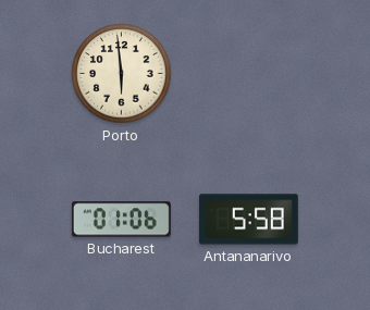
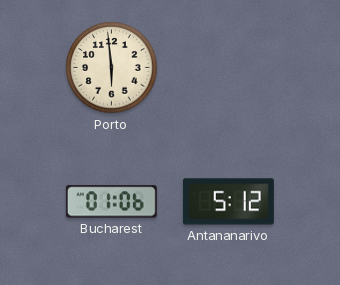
Antananarivo: 5:58 -> 5:12
